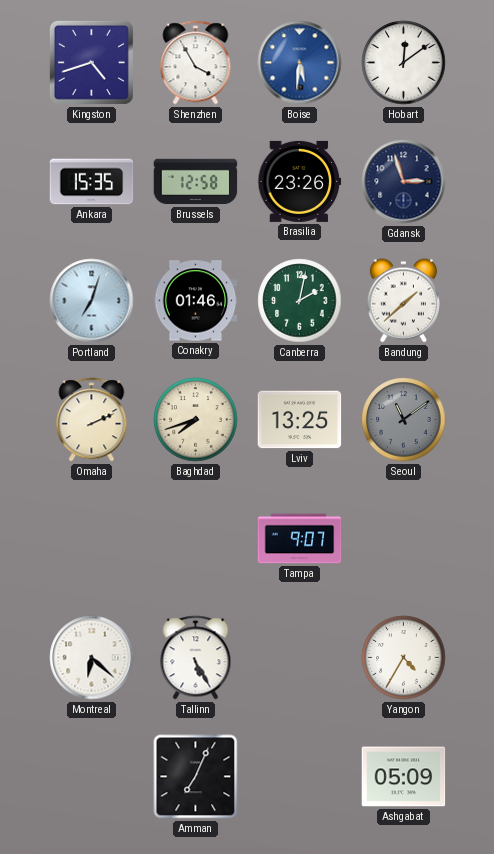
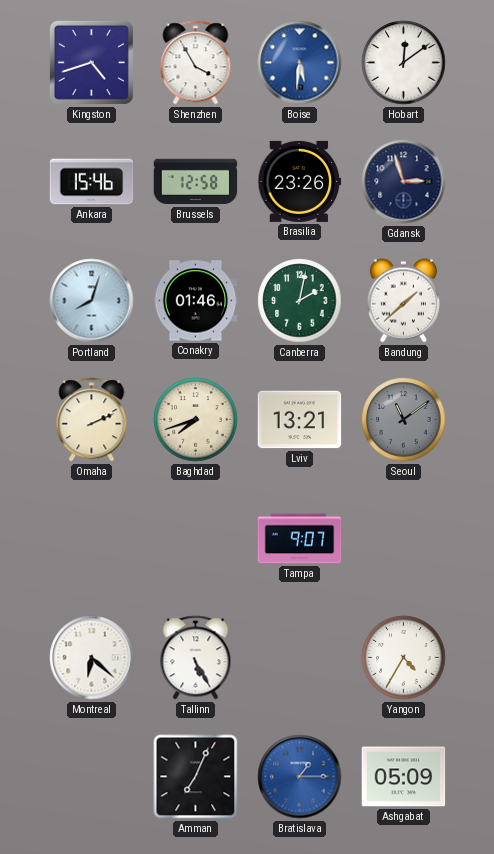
Ankara: 15:35 -> 15:46
Portland: 7:03 -> 8:03
Lviv: 13:25 -> 13:21
Bratislava: none -> 1:15
